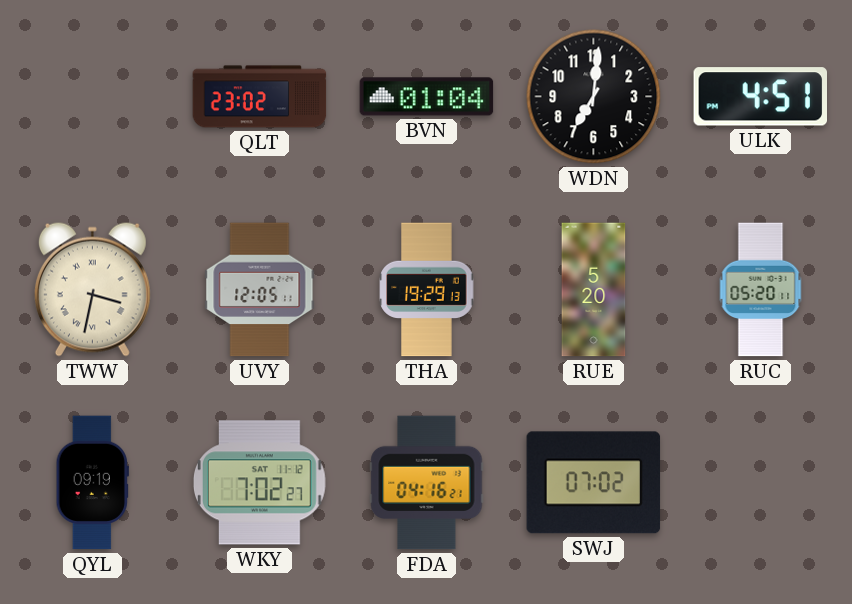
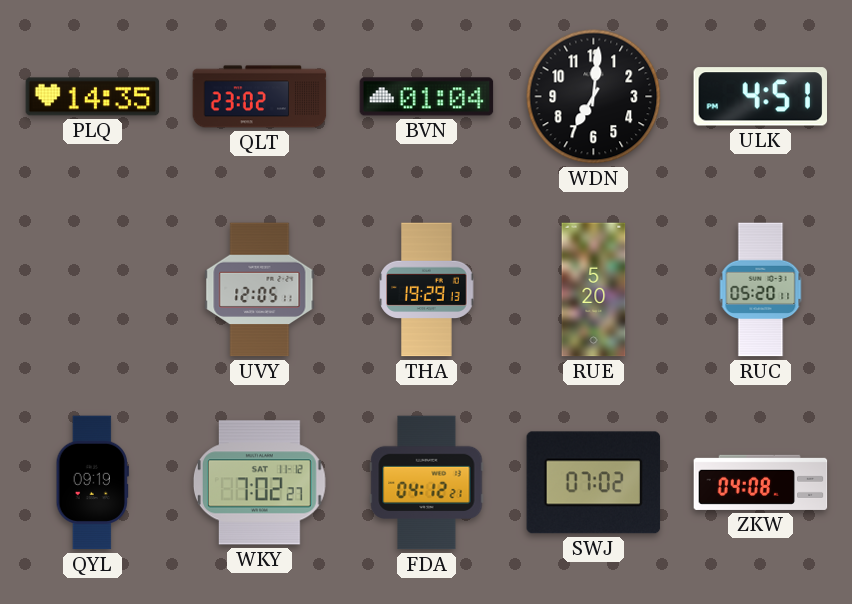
PLQ: none -> 14:35
TWW: 3:32 -> none
FDA: 04:16 -> 04:12
ZKW: none -> 04:08
